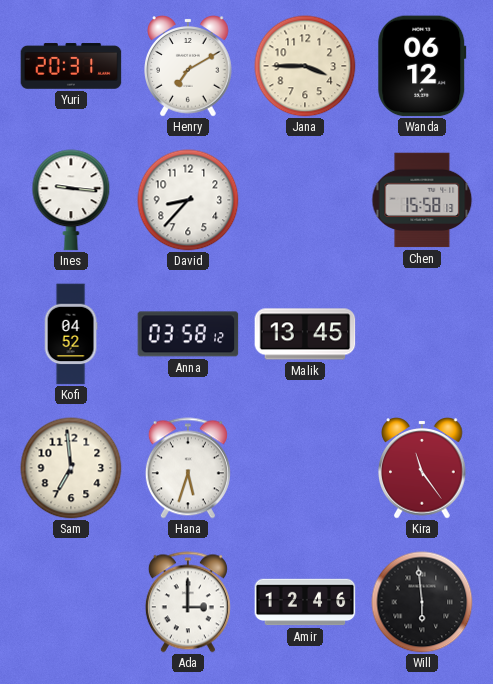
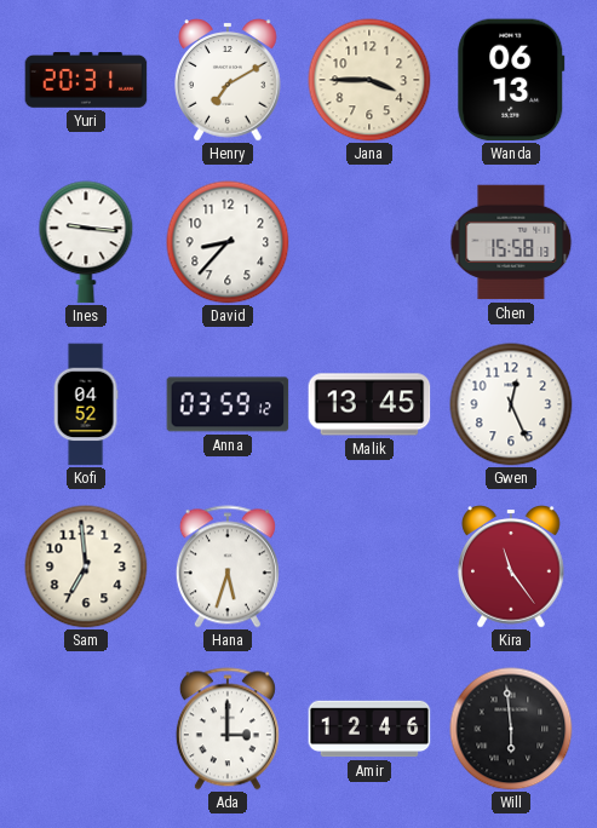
Wanda: 06:12 -> 06:13
Anna: 03:58 -> 03:59
Gwen: none -> 12:26
